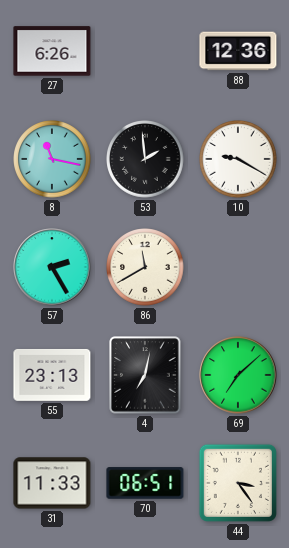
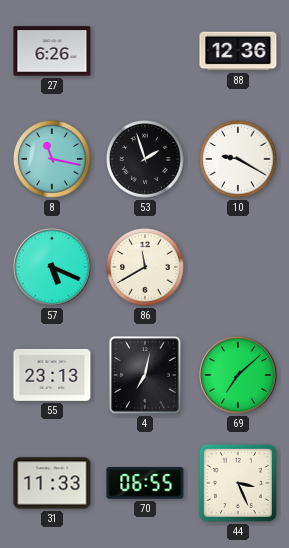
53: 1:59 -> 1:57
57: 2:25 -> 5:19
70: 06:51 -> 06:55
44: 3:24 -> 3:26
